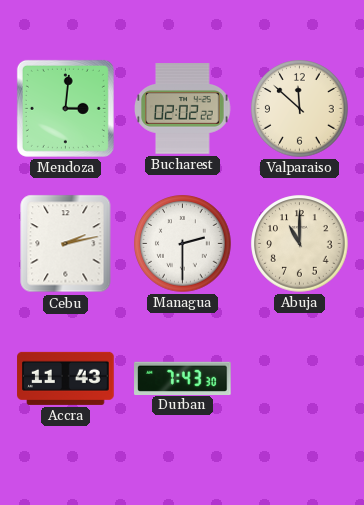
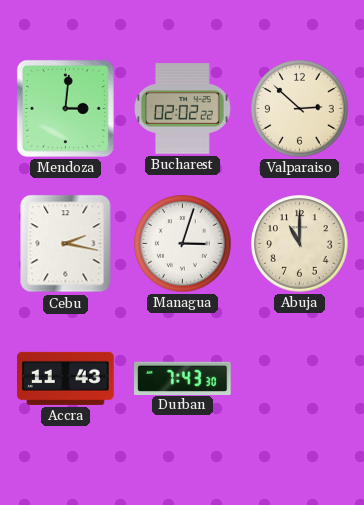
Valparaiso: 11:52 -> 2:52
Cebu: 2:13 -> 2:17
Managua: 2:30 -> 3:03
